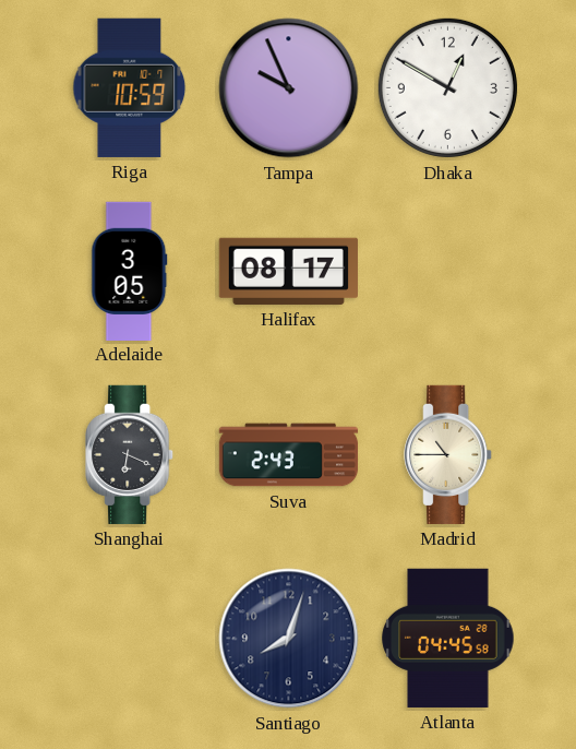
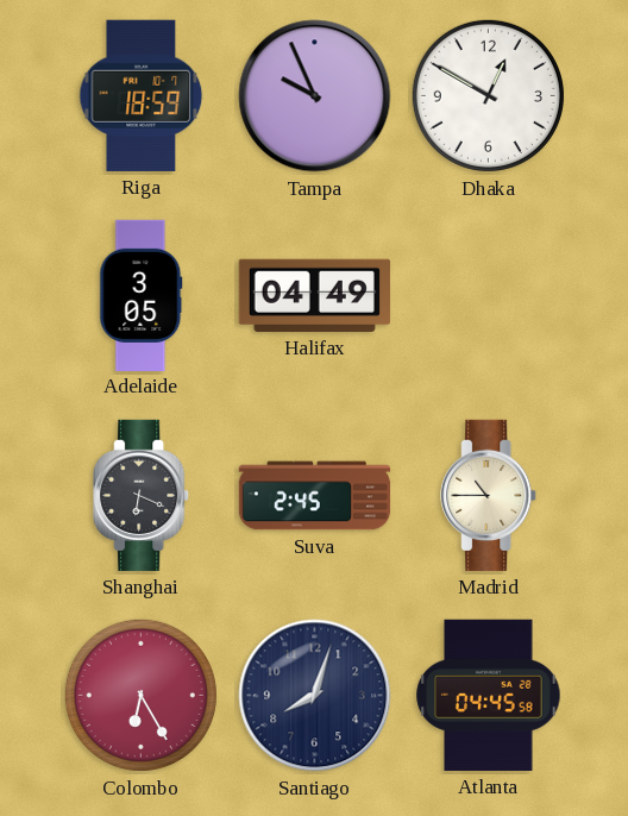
Riga: 10:59 -> 18:59
Halifax: 08:17 -> 04:49
Suva: 2:43 -> 2:45
Colombo: none -> 6:25
